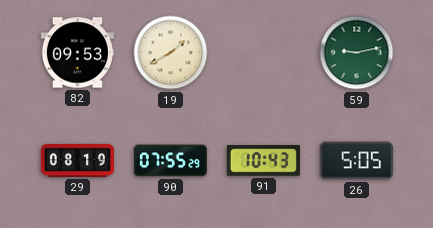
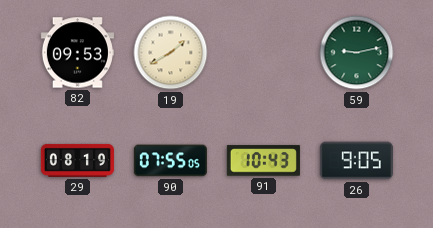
90: 07:55:29 -> 07:55:05
26: 5:05 -> 9:05
